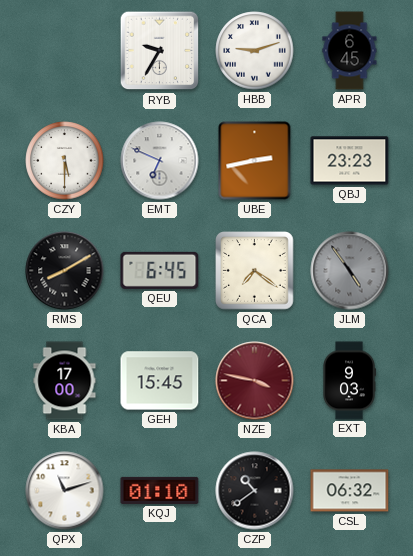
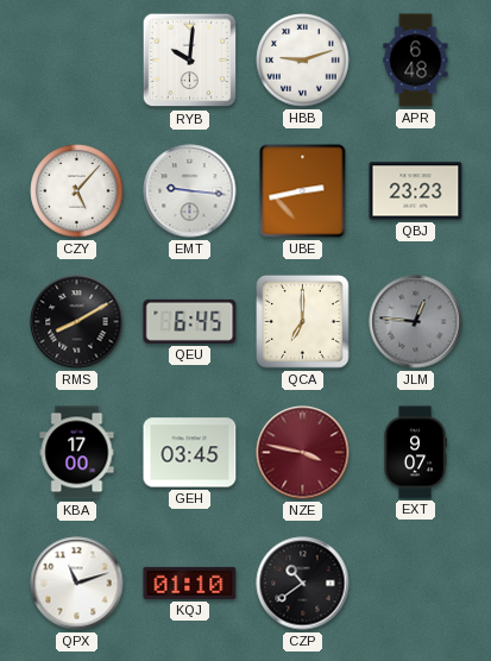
RYB: 9:35 -> 10:01
APR: 6:45 -> 6:48
CZY: 5:30 -> 5:07
EMT: 6:49 -> 9:16
QCA: 7:21 -> 7:00
JLM: 4:54 -> 12:46
GEH: 15:45 -> 03:45
EXT: 9:03 -> 9:07
CSL: 06:32 -> none
